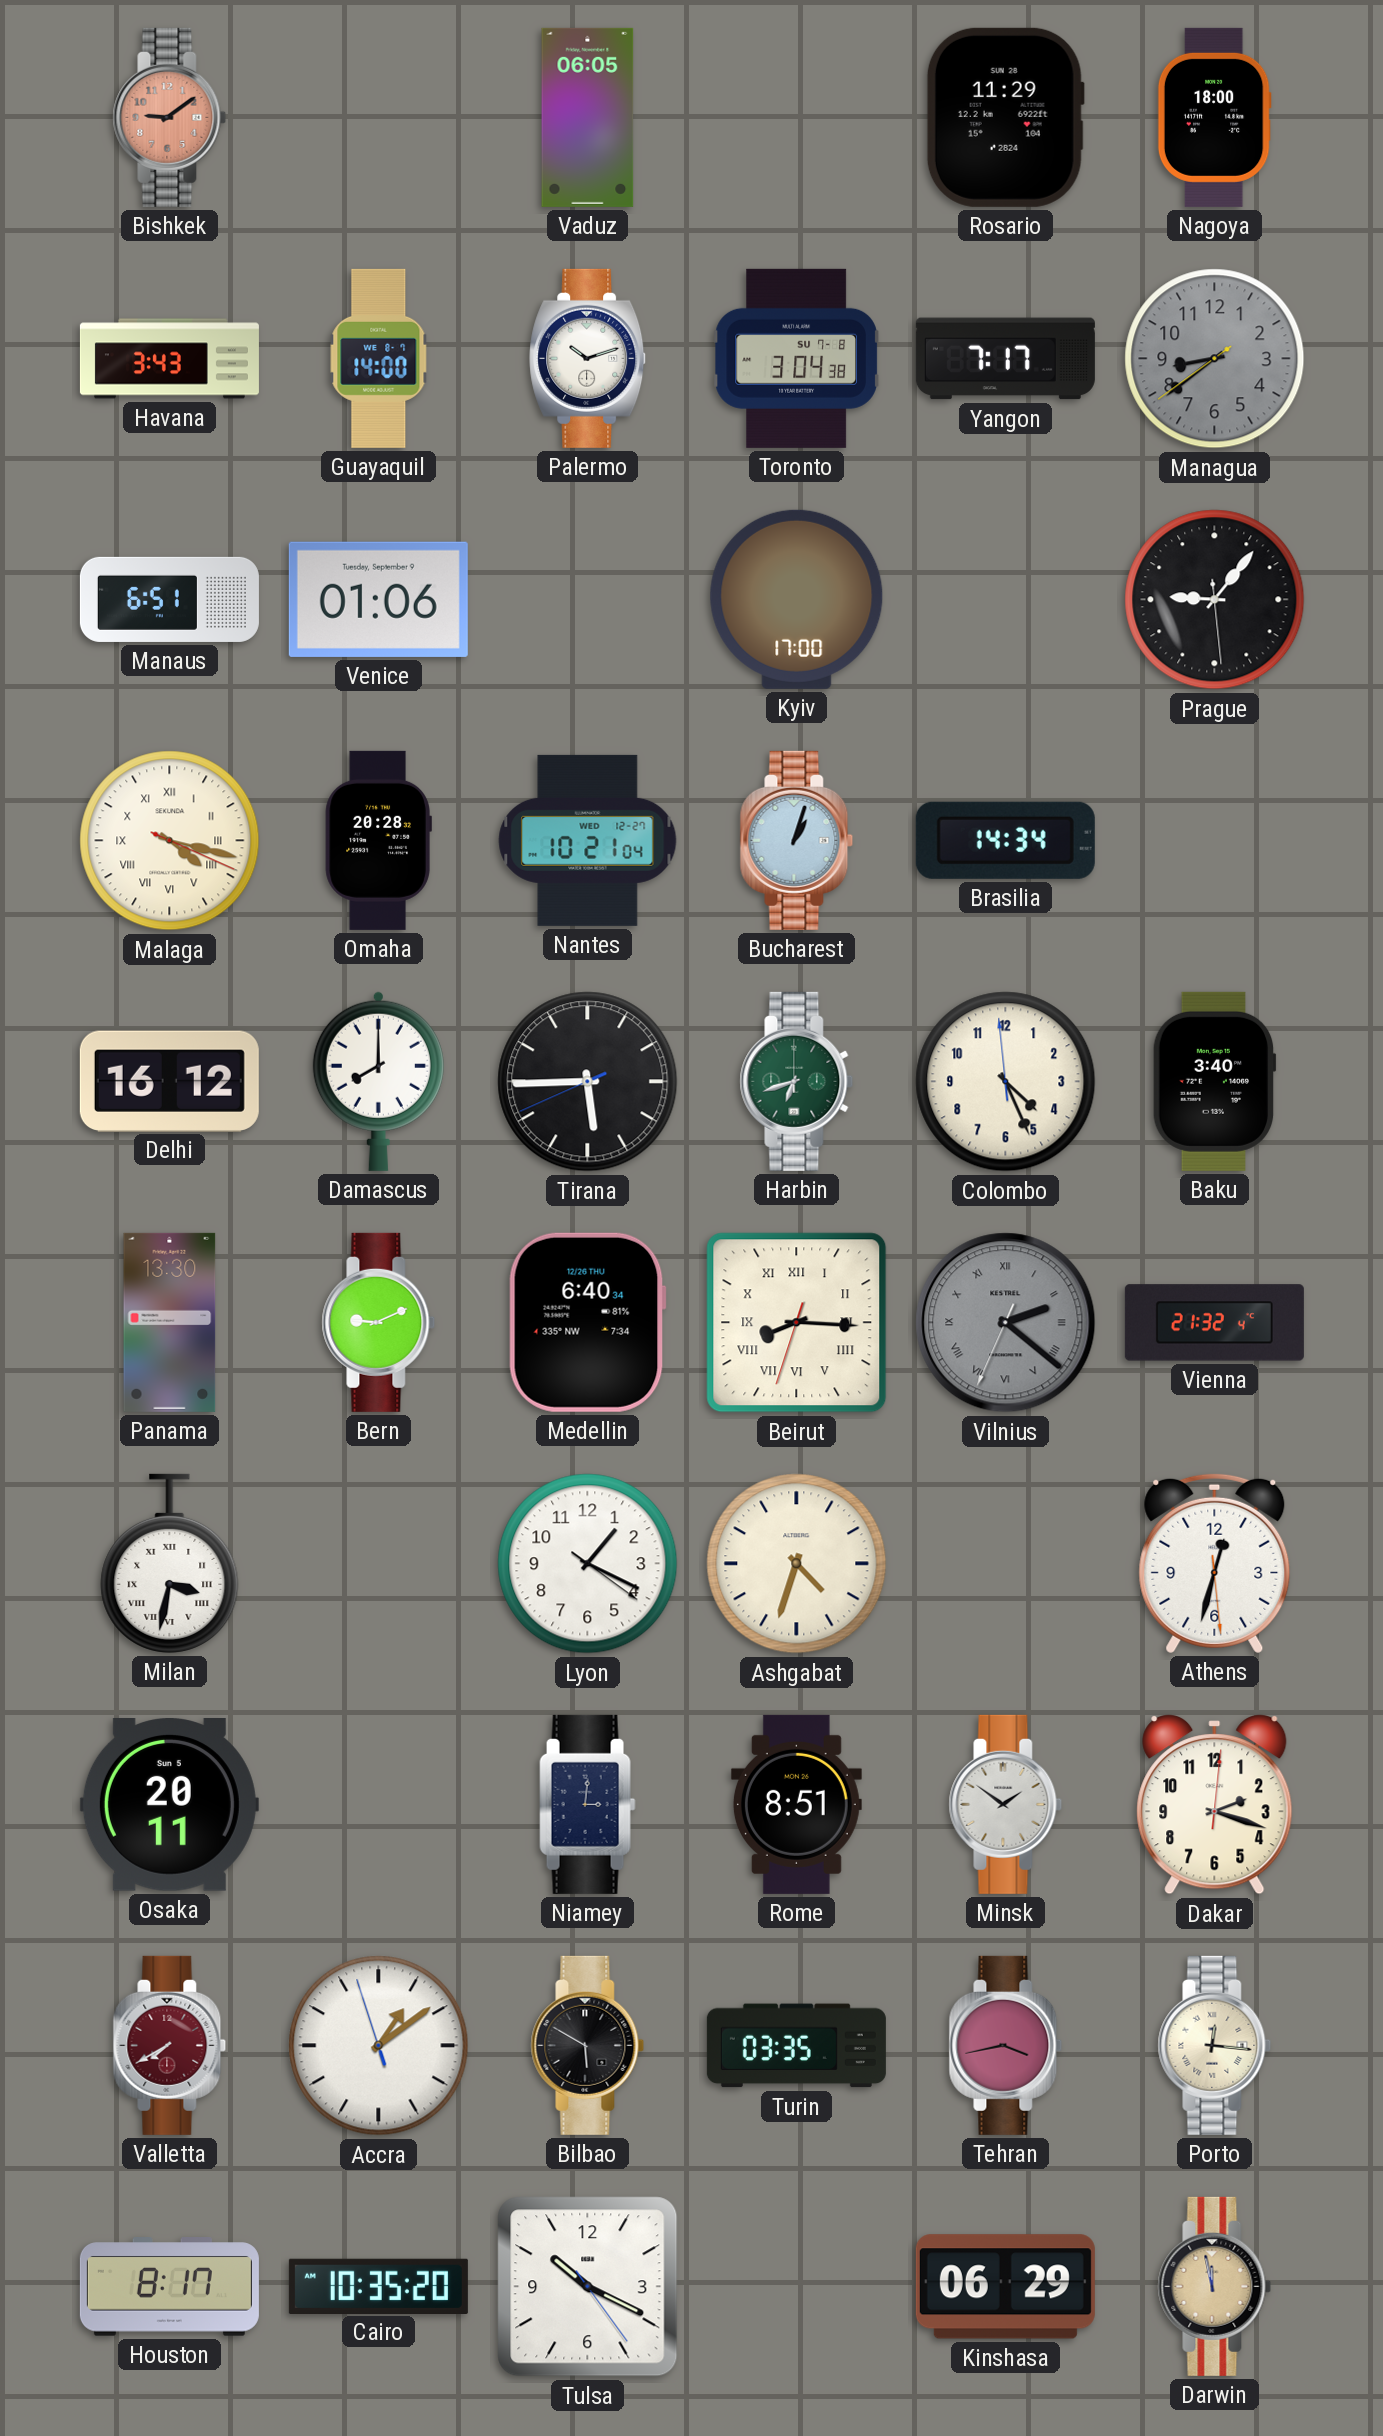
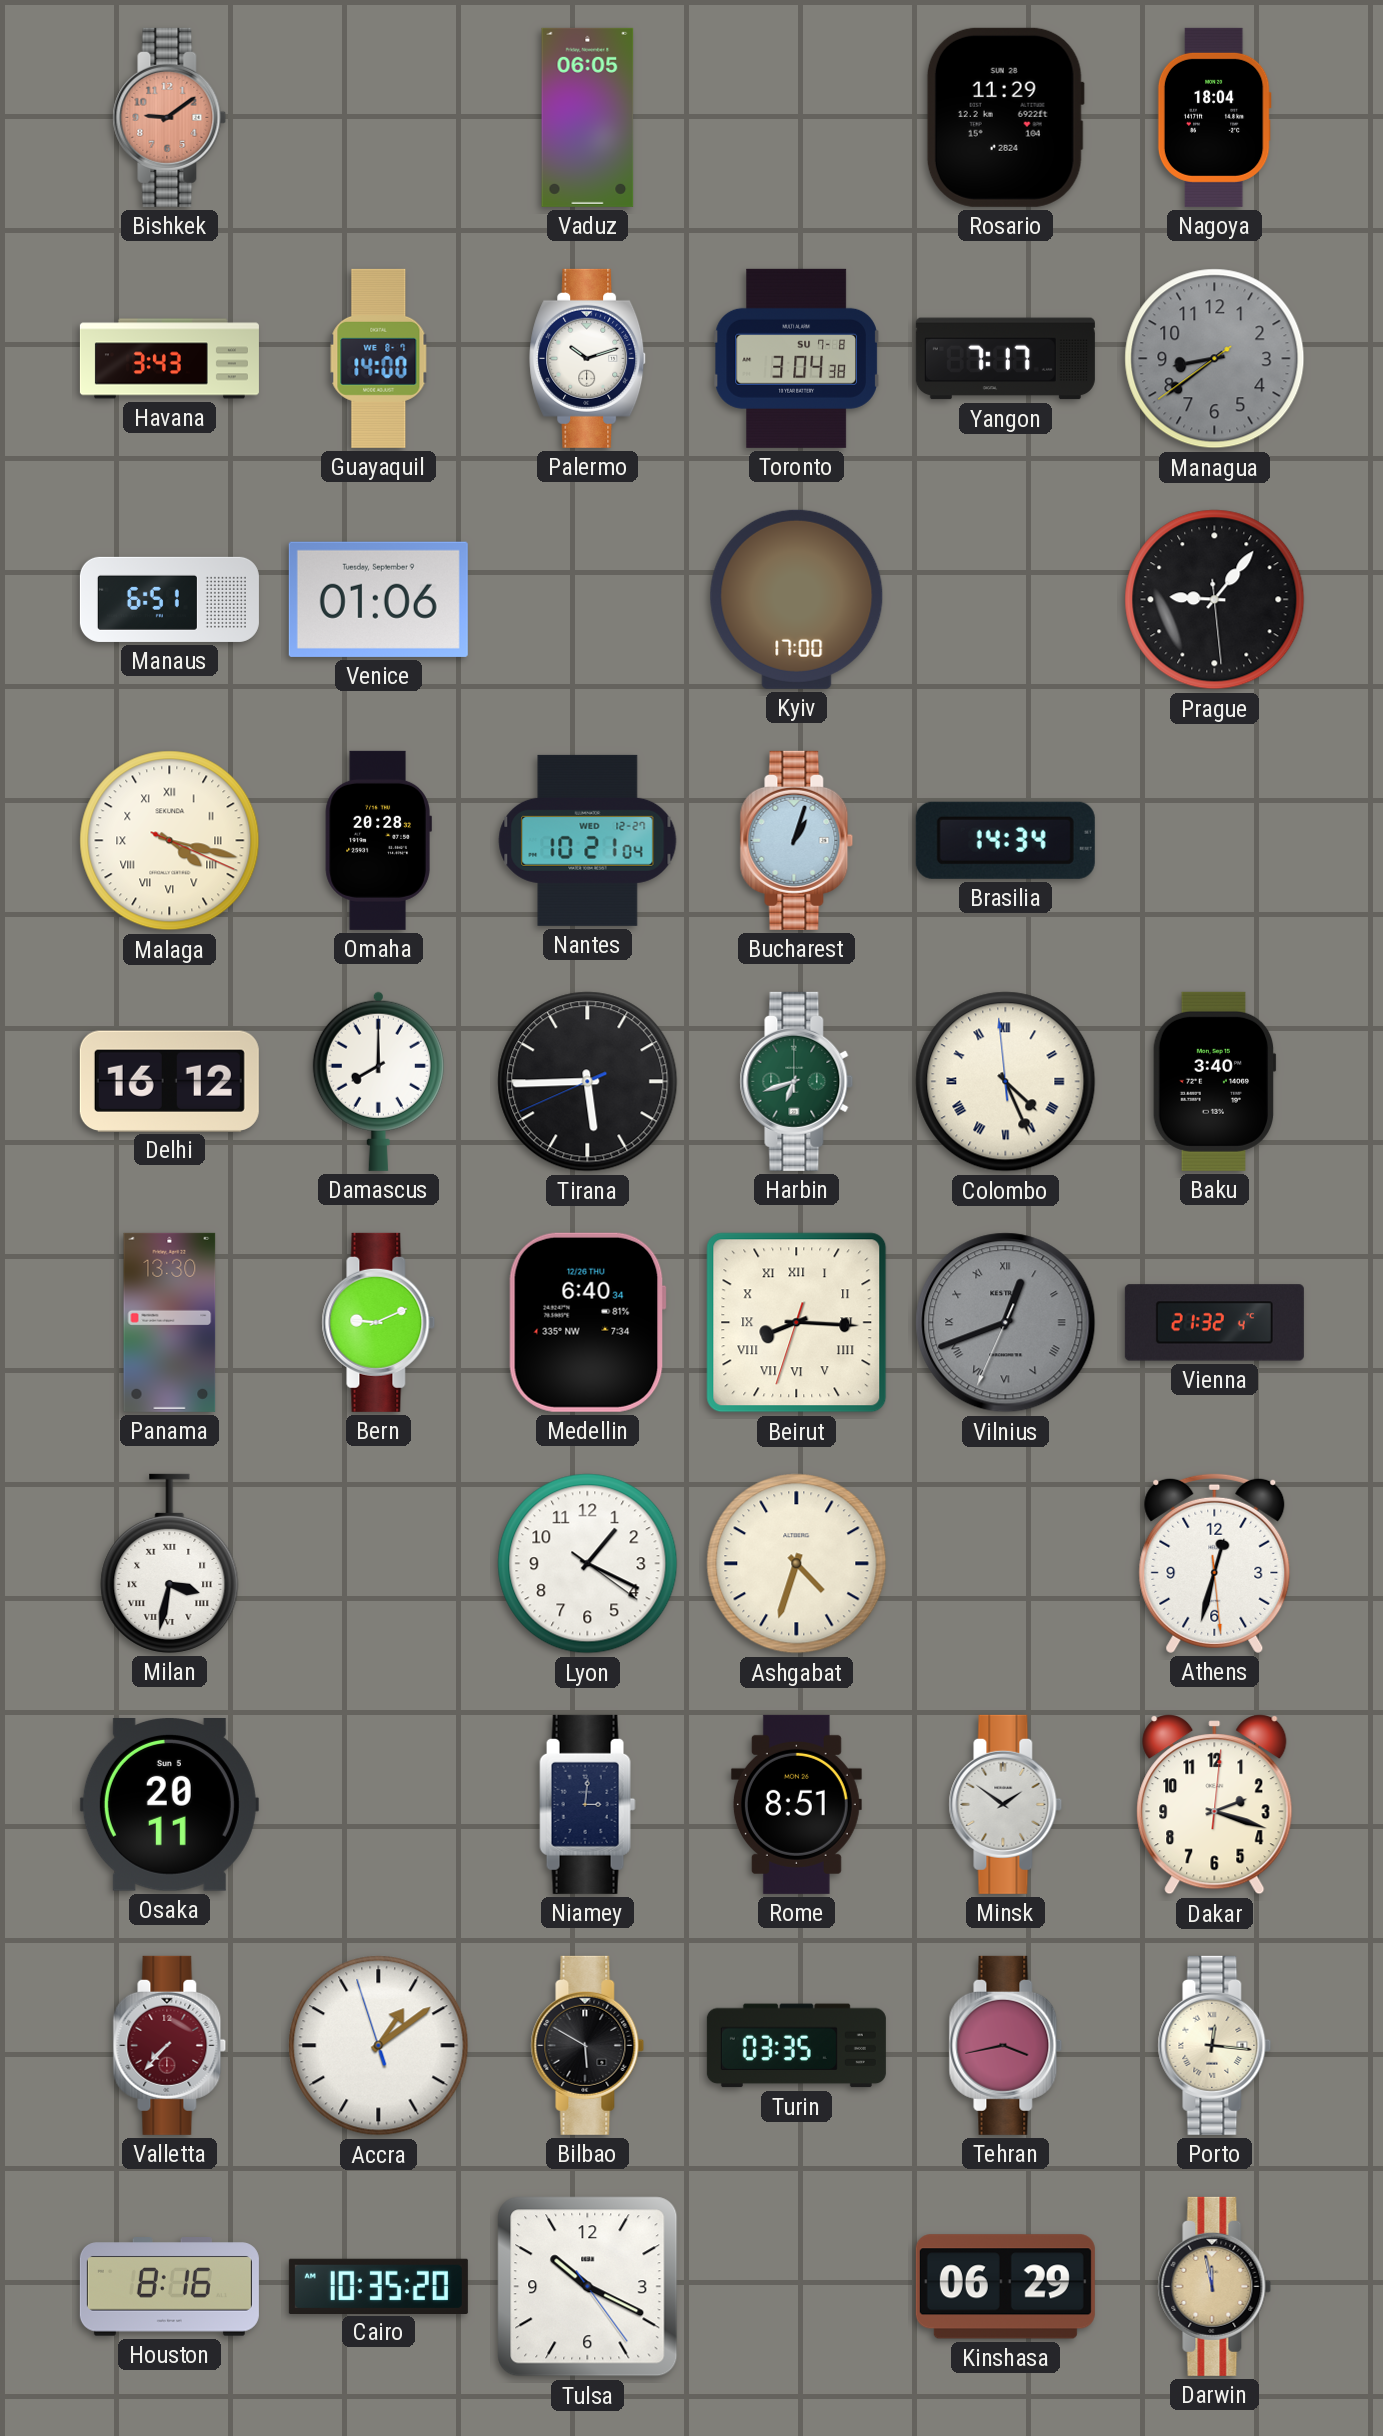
Nagoya: 18:00 -> 18:04
Colombo numerals: Arabic -> Roman
Vilnius: 2:21 -> 12:41
Valletta: 7:40 -> 7:37
Houston: 8:17 -> 8:16
